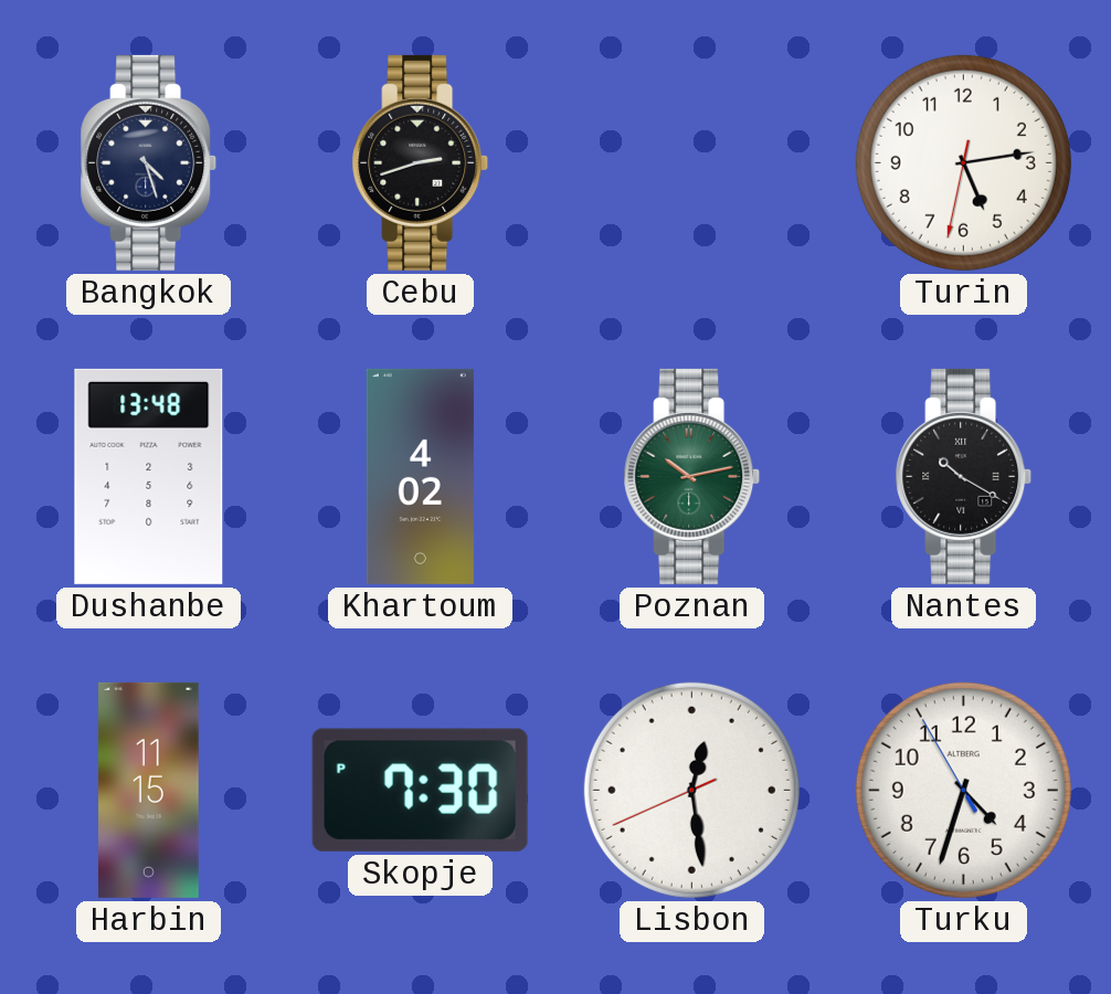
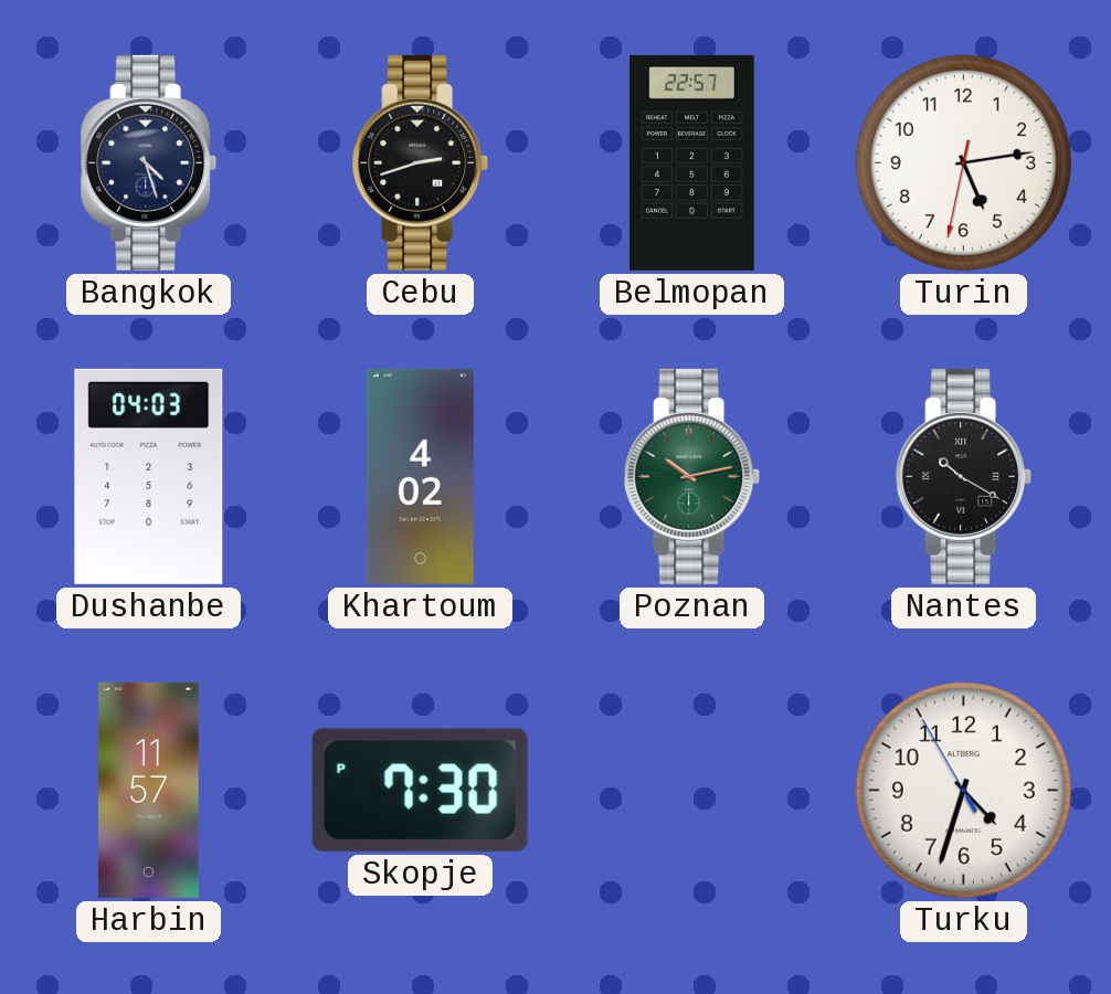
Belmopan: none -> 22:57
Dushanbe: 13:48 -> 04:03
Harbin: 11:15 -> 11:57
Lisbon: 12:28 -> none
